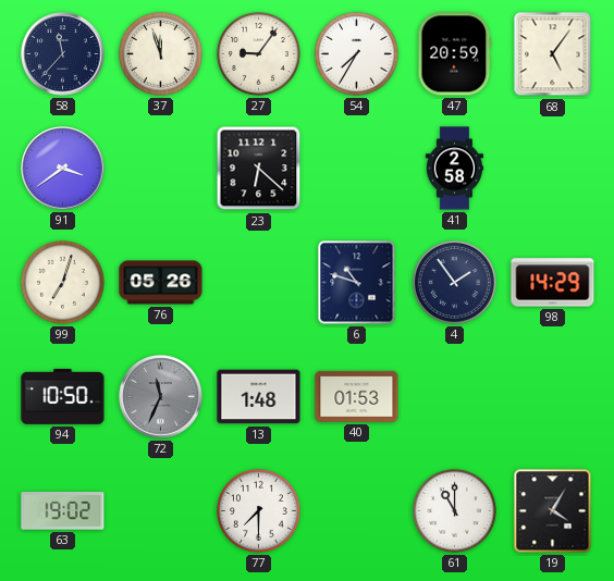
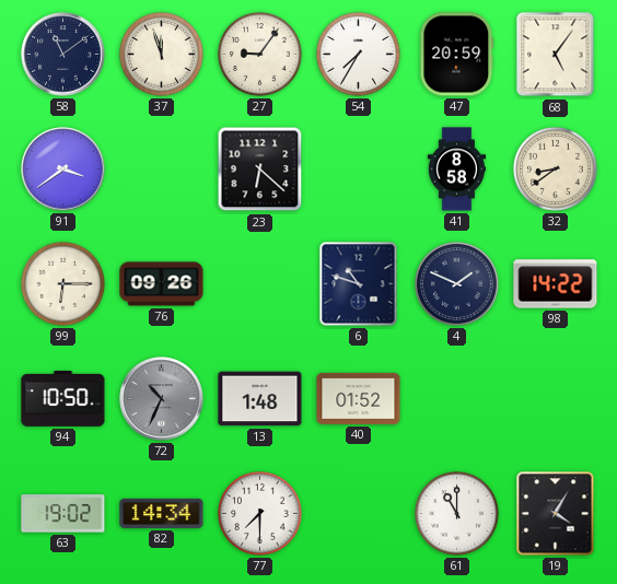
58: 11:37 -> 11:09
41: 2:58 -> 8:58
32: none -> 8:39
99: 7:03 -> 6:15
76: 05:26 -> 09:26
4: 1:54 -> 1:49
98: 14:29 -> 14:22
72: 11:34 -> 10:34
40: 01:53 -> 01:52
82: none -> 14:34
